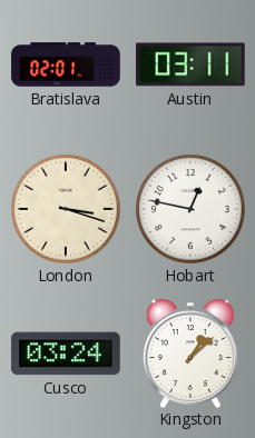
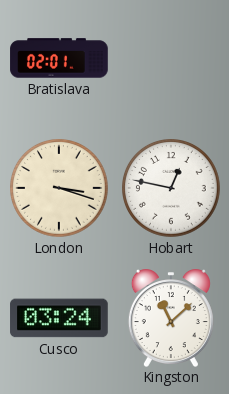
Austin: 03:11 -> none
Kingston: 1:08 -> 11:08
